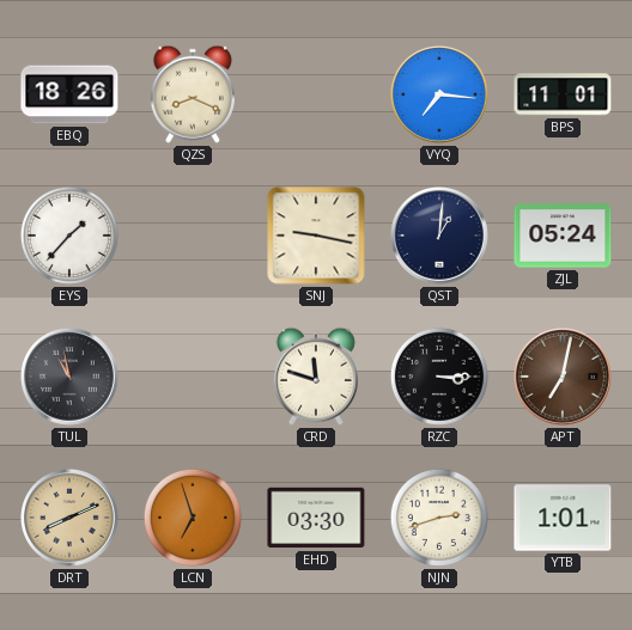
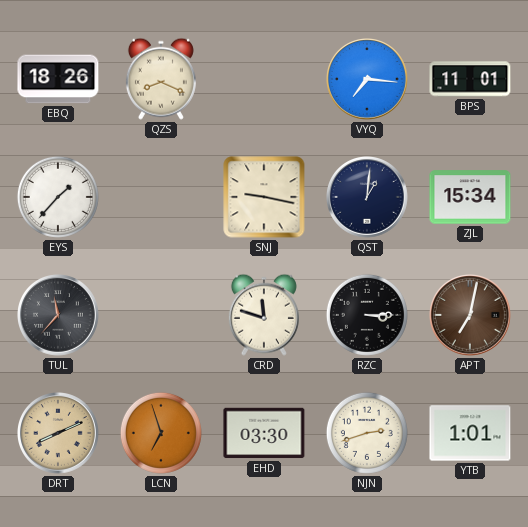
ZJL: 05:24 -> 15:34
TUL: 10:58 -> 11:37
